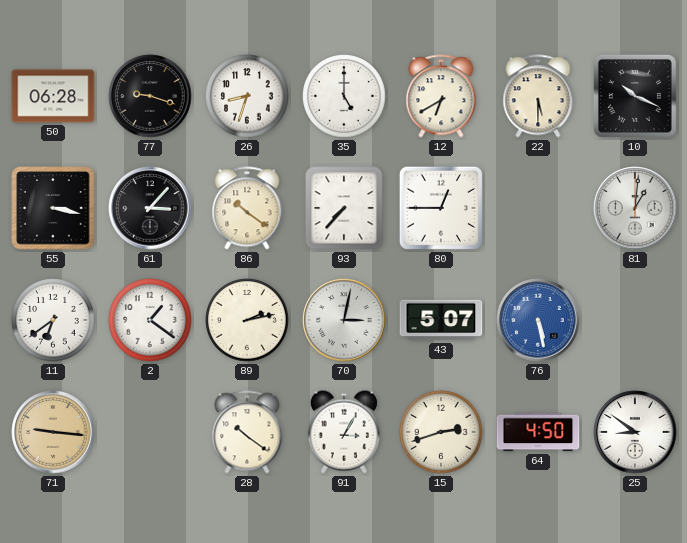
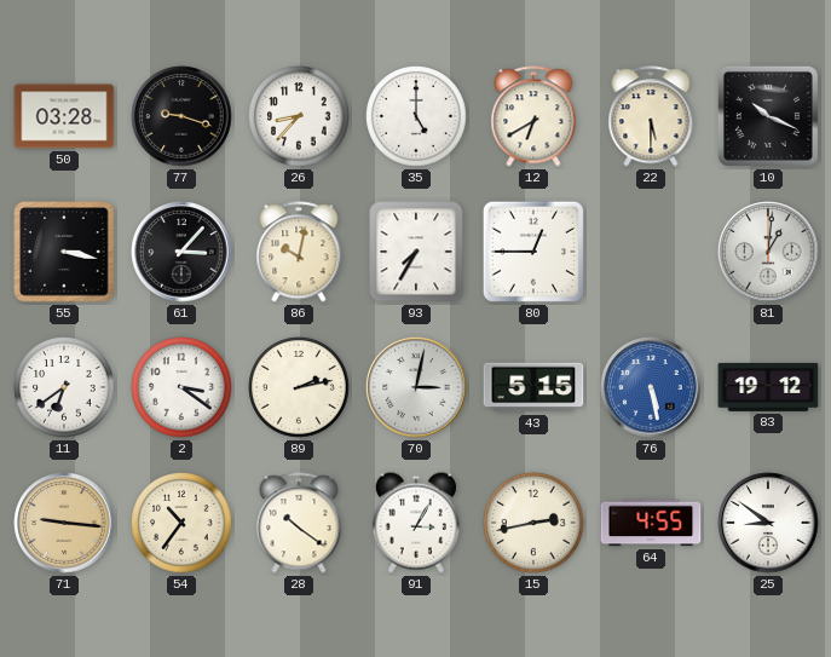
50: 06:28 -> 03:28
26: 8:33 -> 8:37
86: 10:21 -> 10:02
93: 7:37 -> 7:35
2: 1:21 -> 3:21
43: 5:07 -> 5:15
83: none -> 19:12
54: none -> 10:36
15: 2:42 -> 2:43
64: 4:50 -> 4:55
